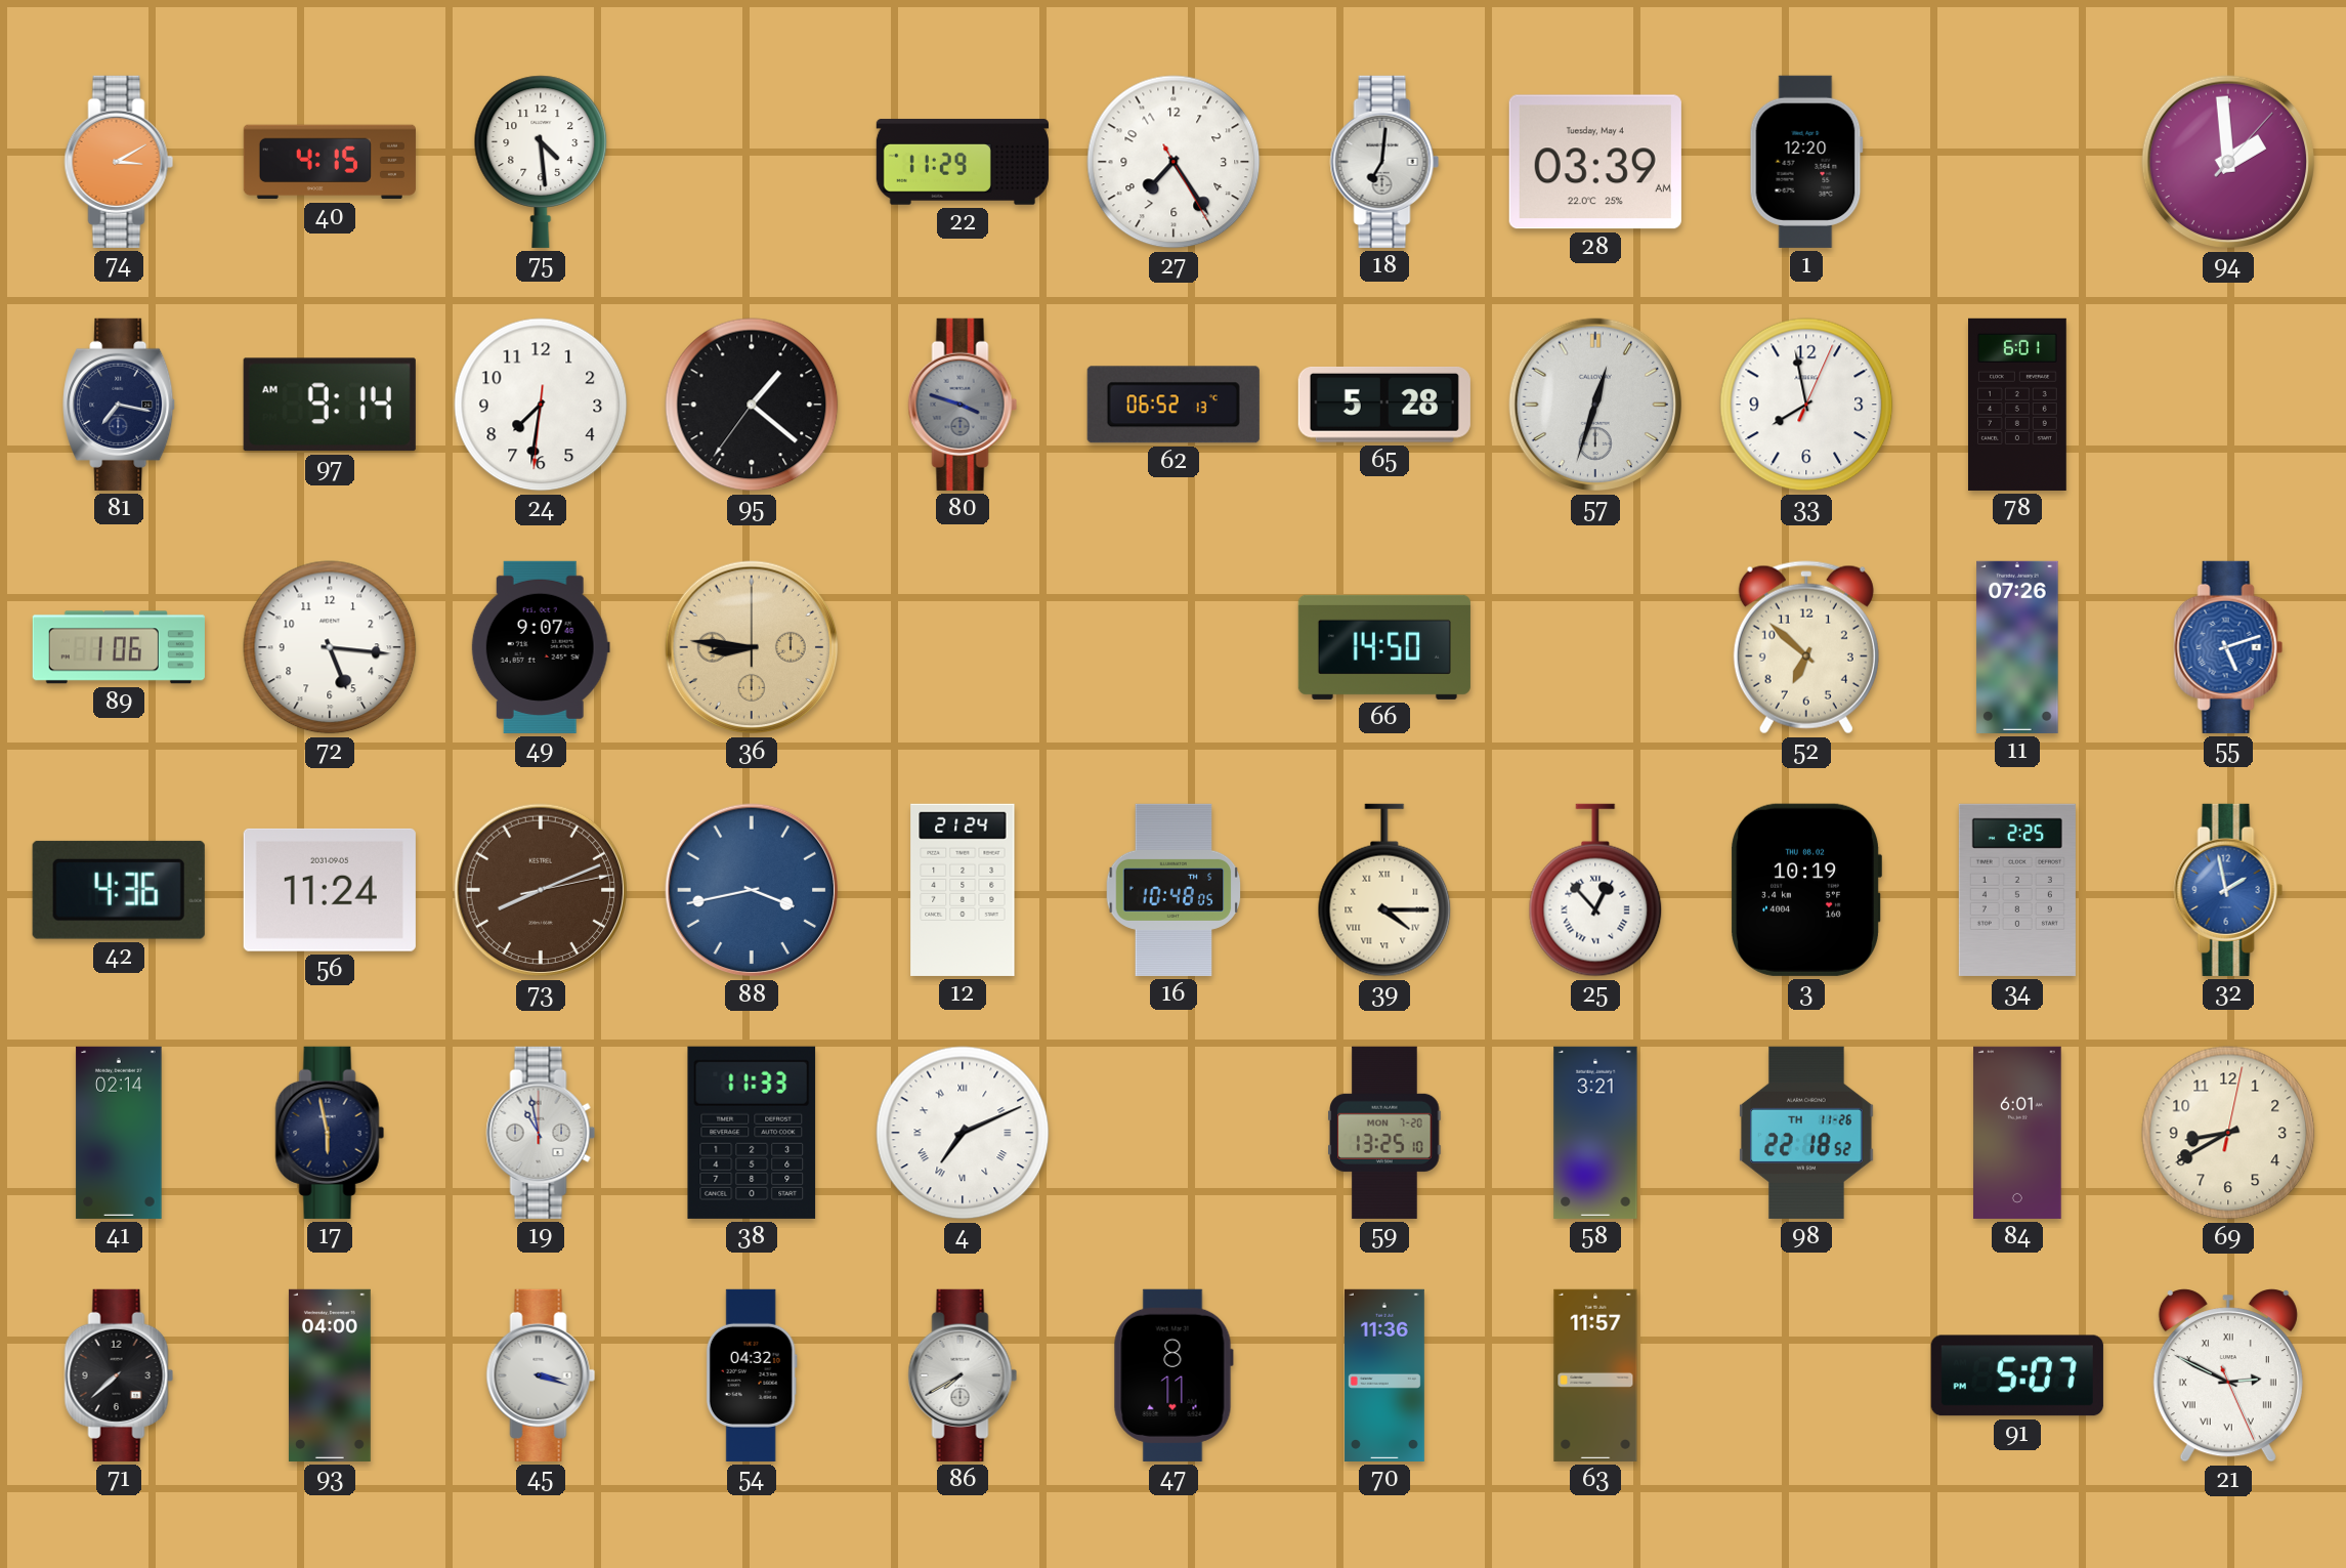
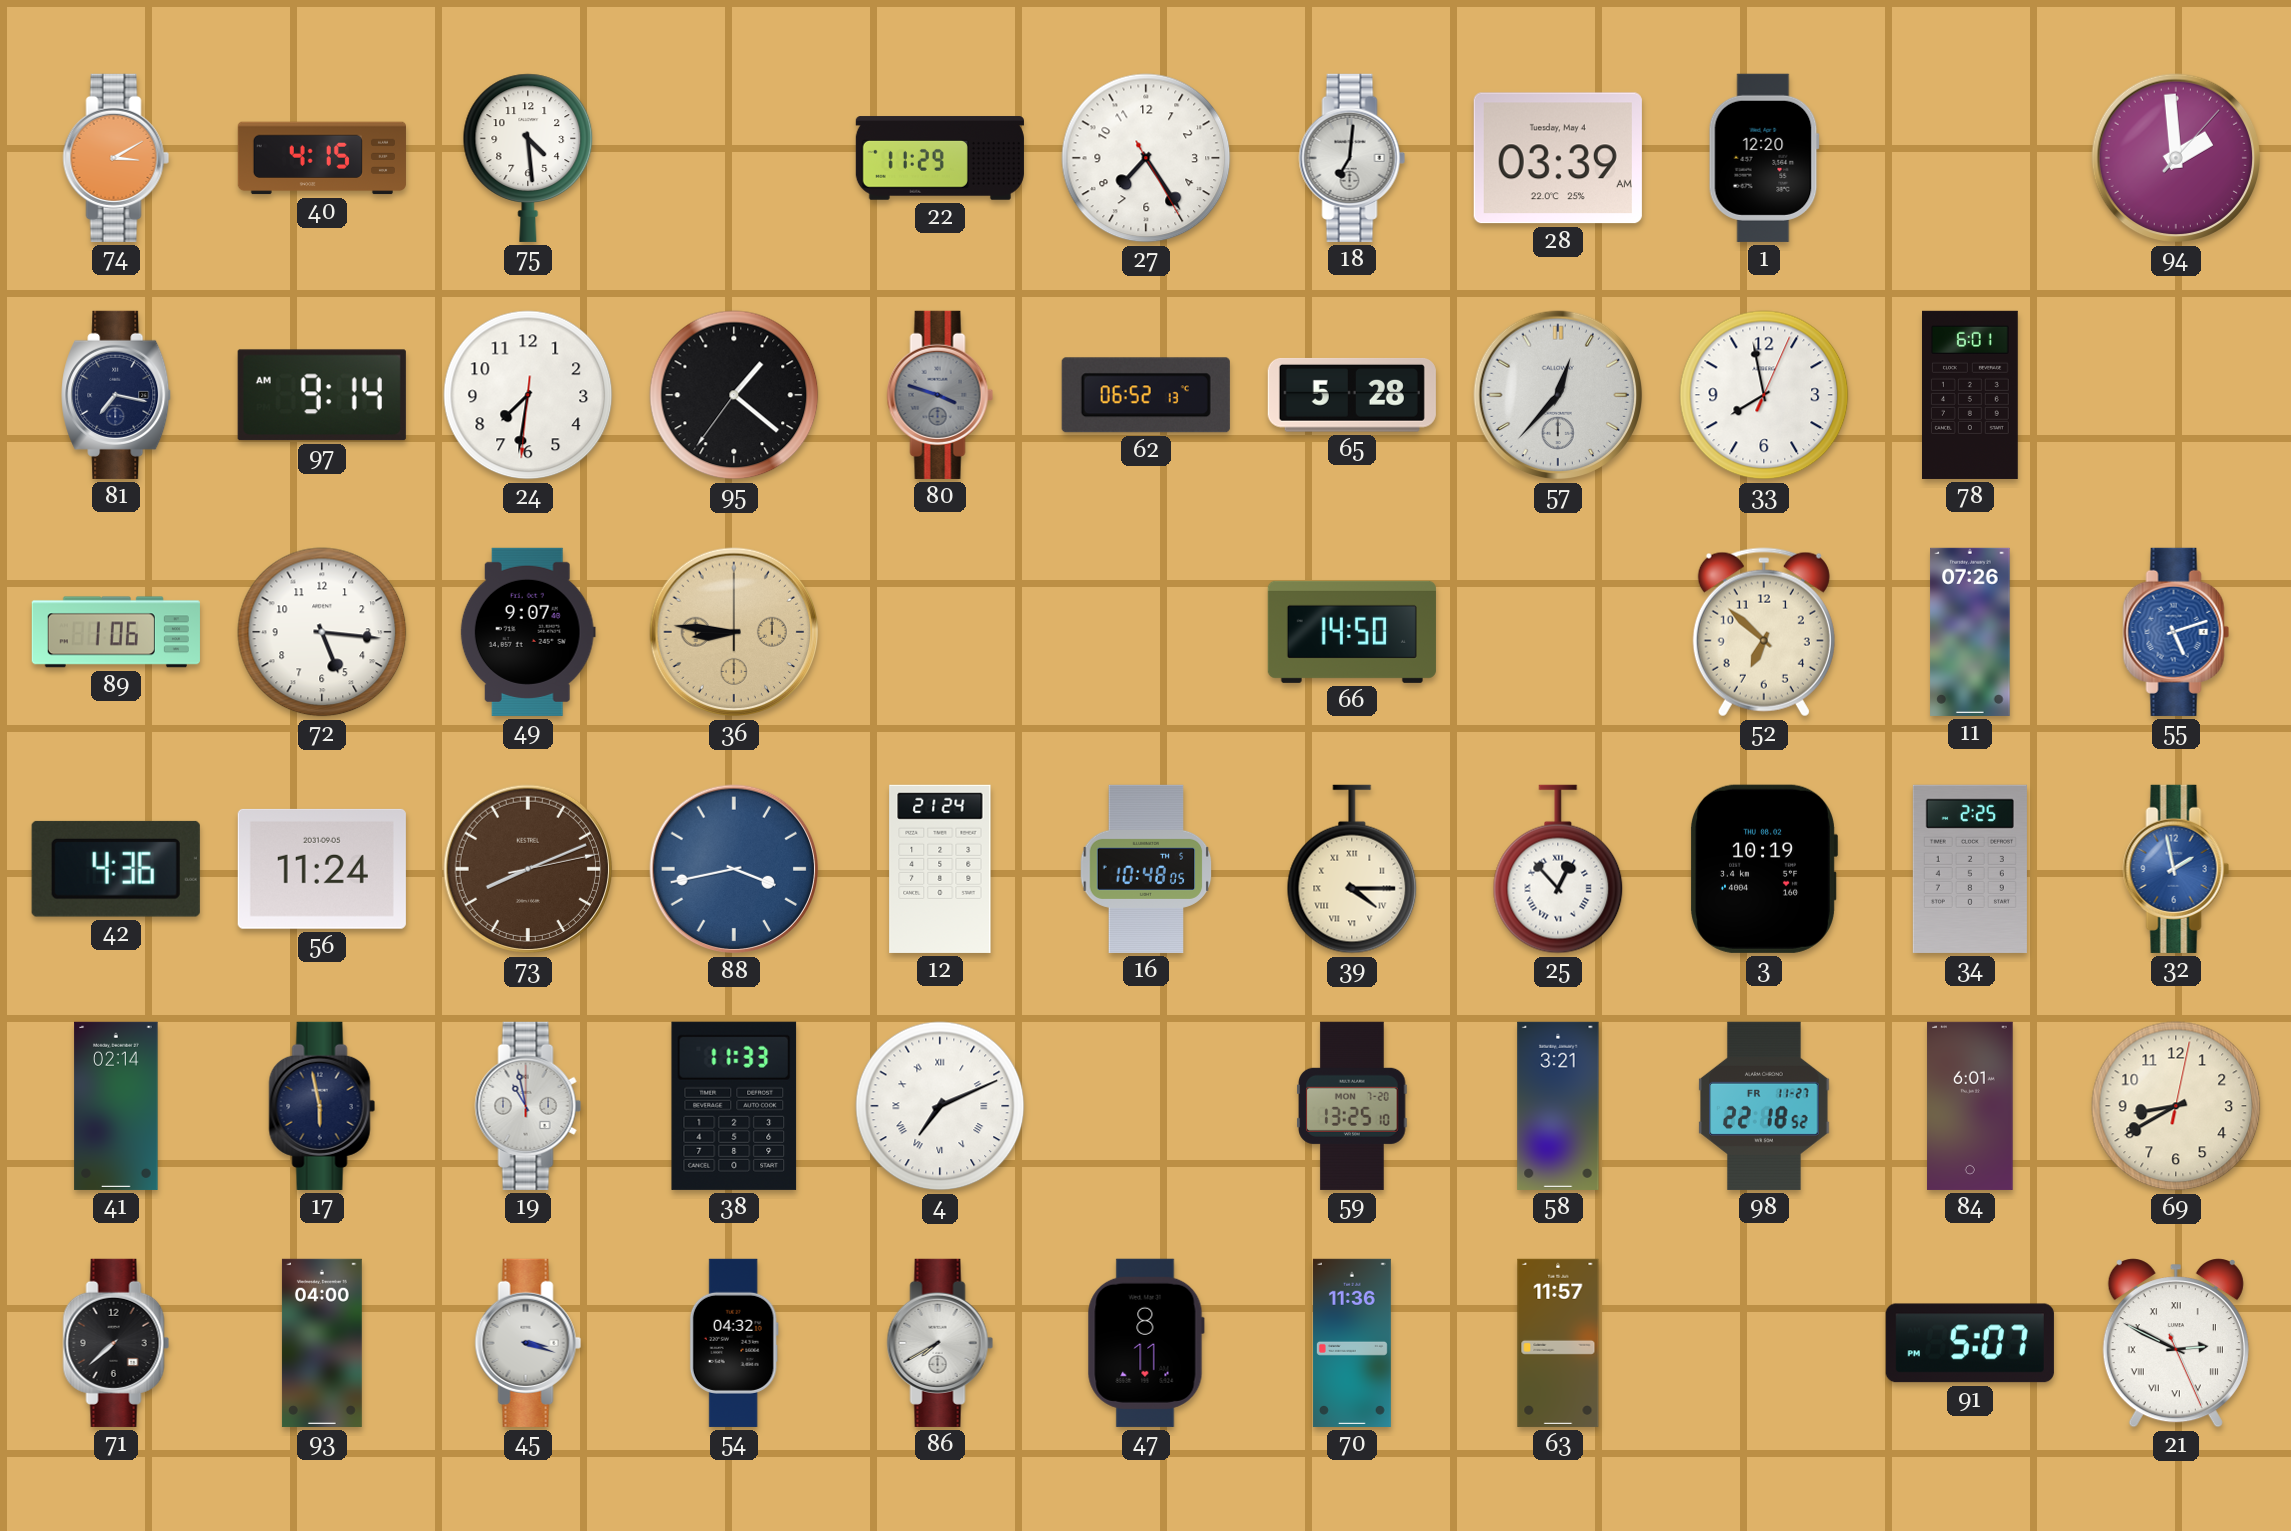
57: 12:33 -> 12:37
98 date: TH 11-26 -> FR 11-27
